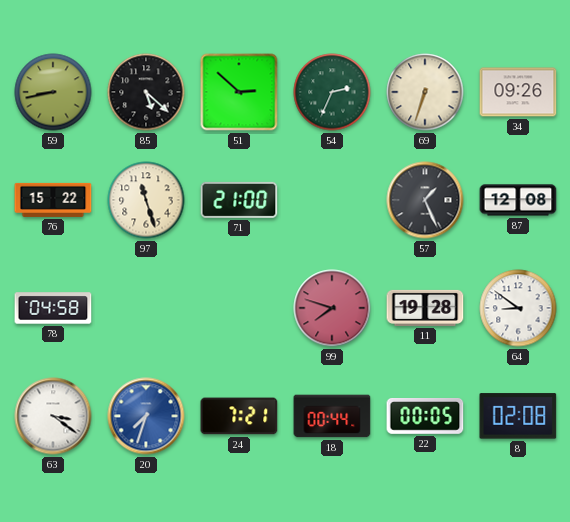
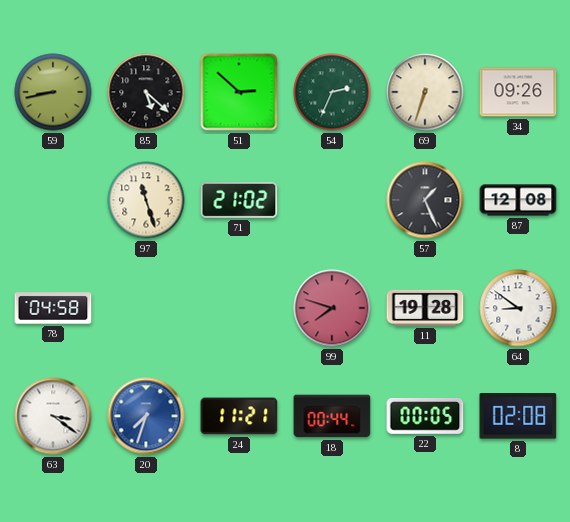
76: 15:22 -> none
71: 21:00 -> 21:02
24: 7:21 -> 11:21
